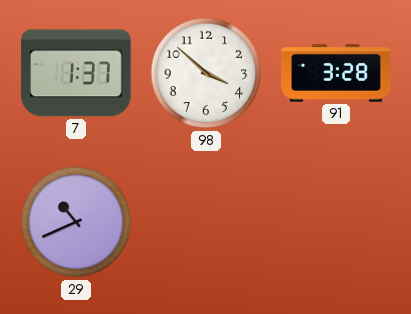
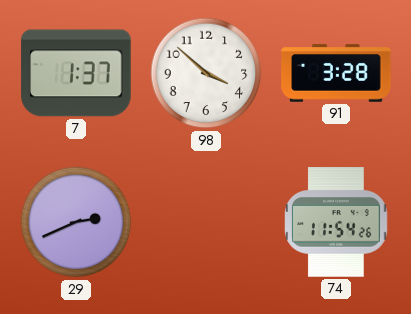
29: 10:41 -> 2:41
74: none -> 11:54
